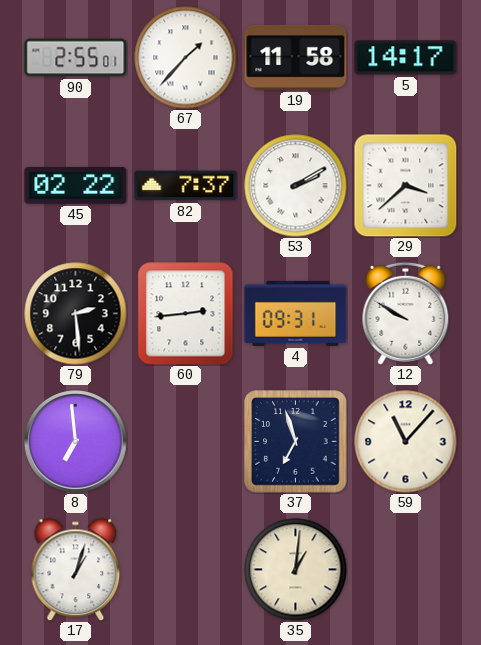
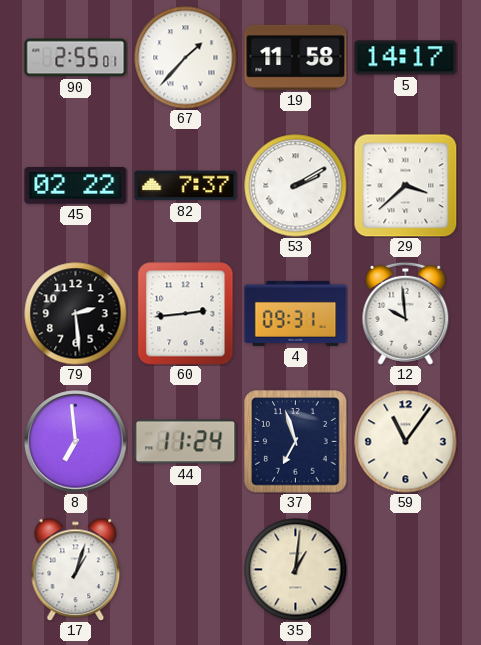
12: 9:50 -> 9:59
44: none -> 11:24
59: 11:07 -> 11:06
